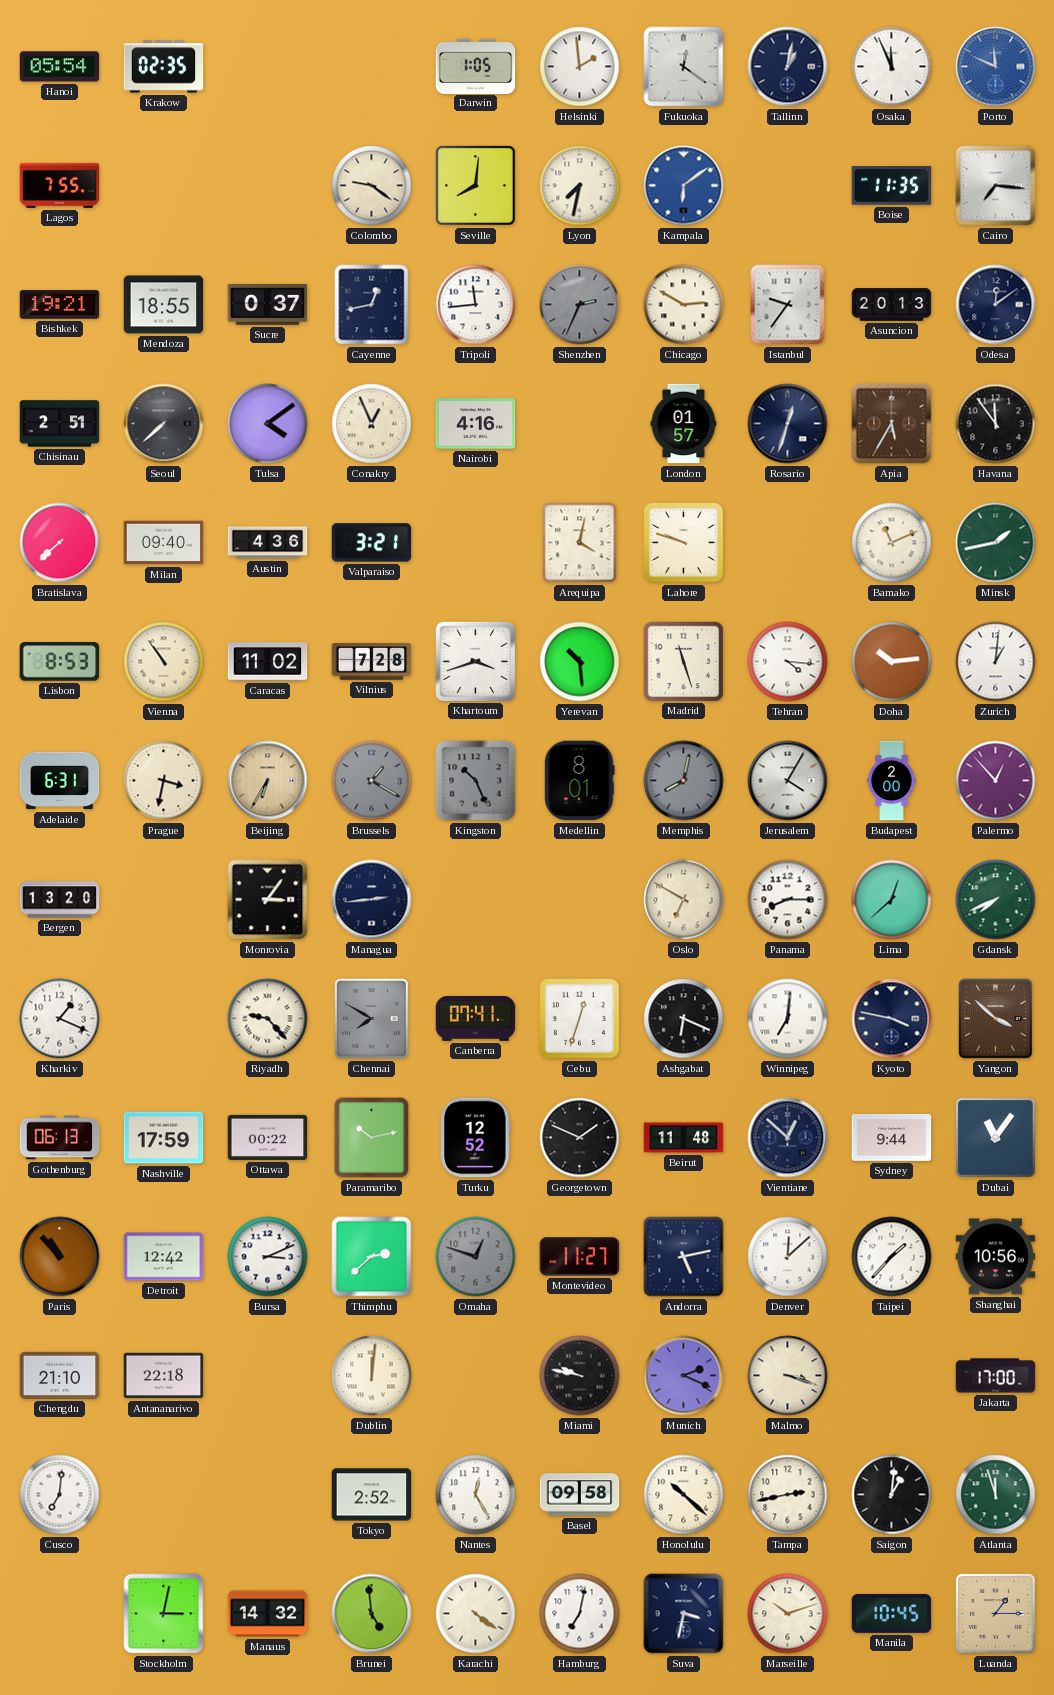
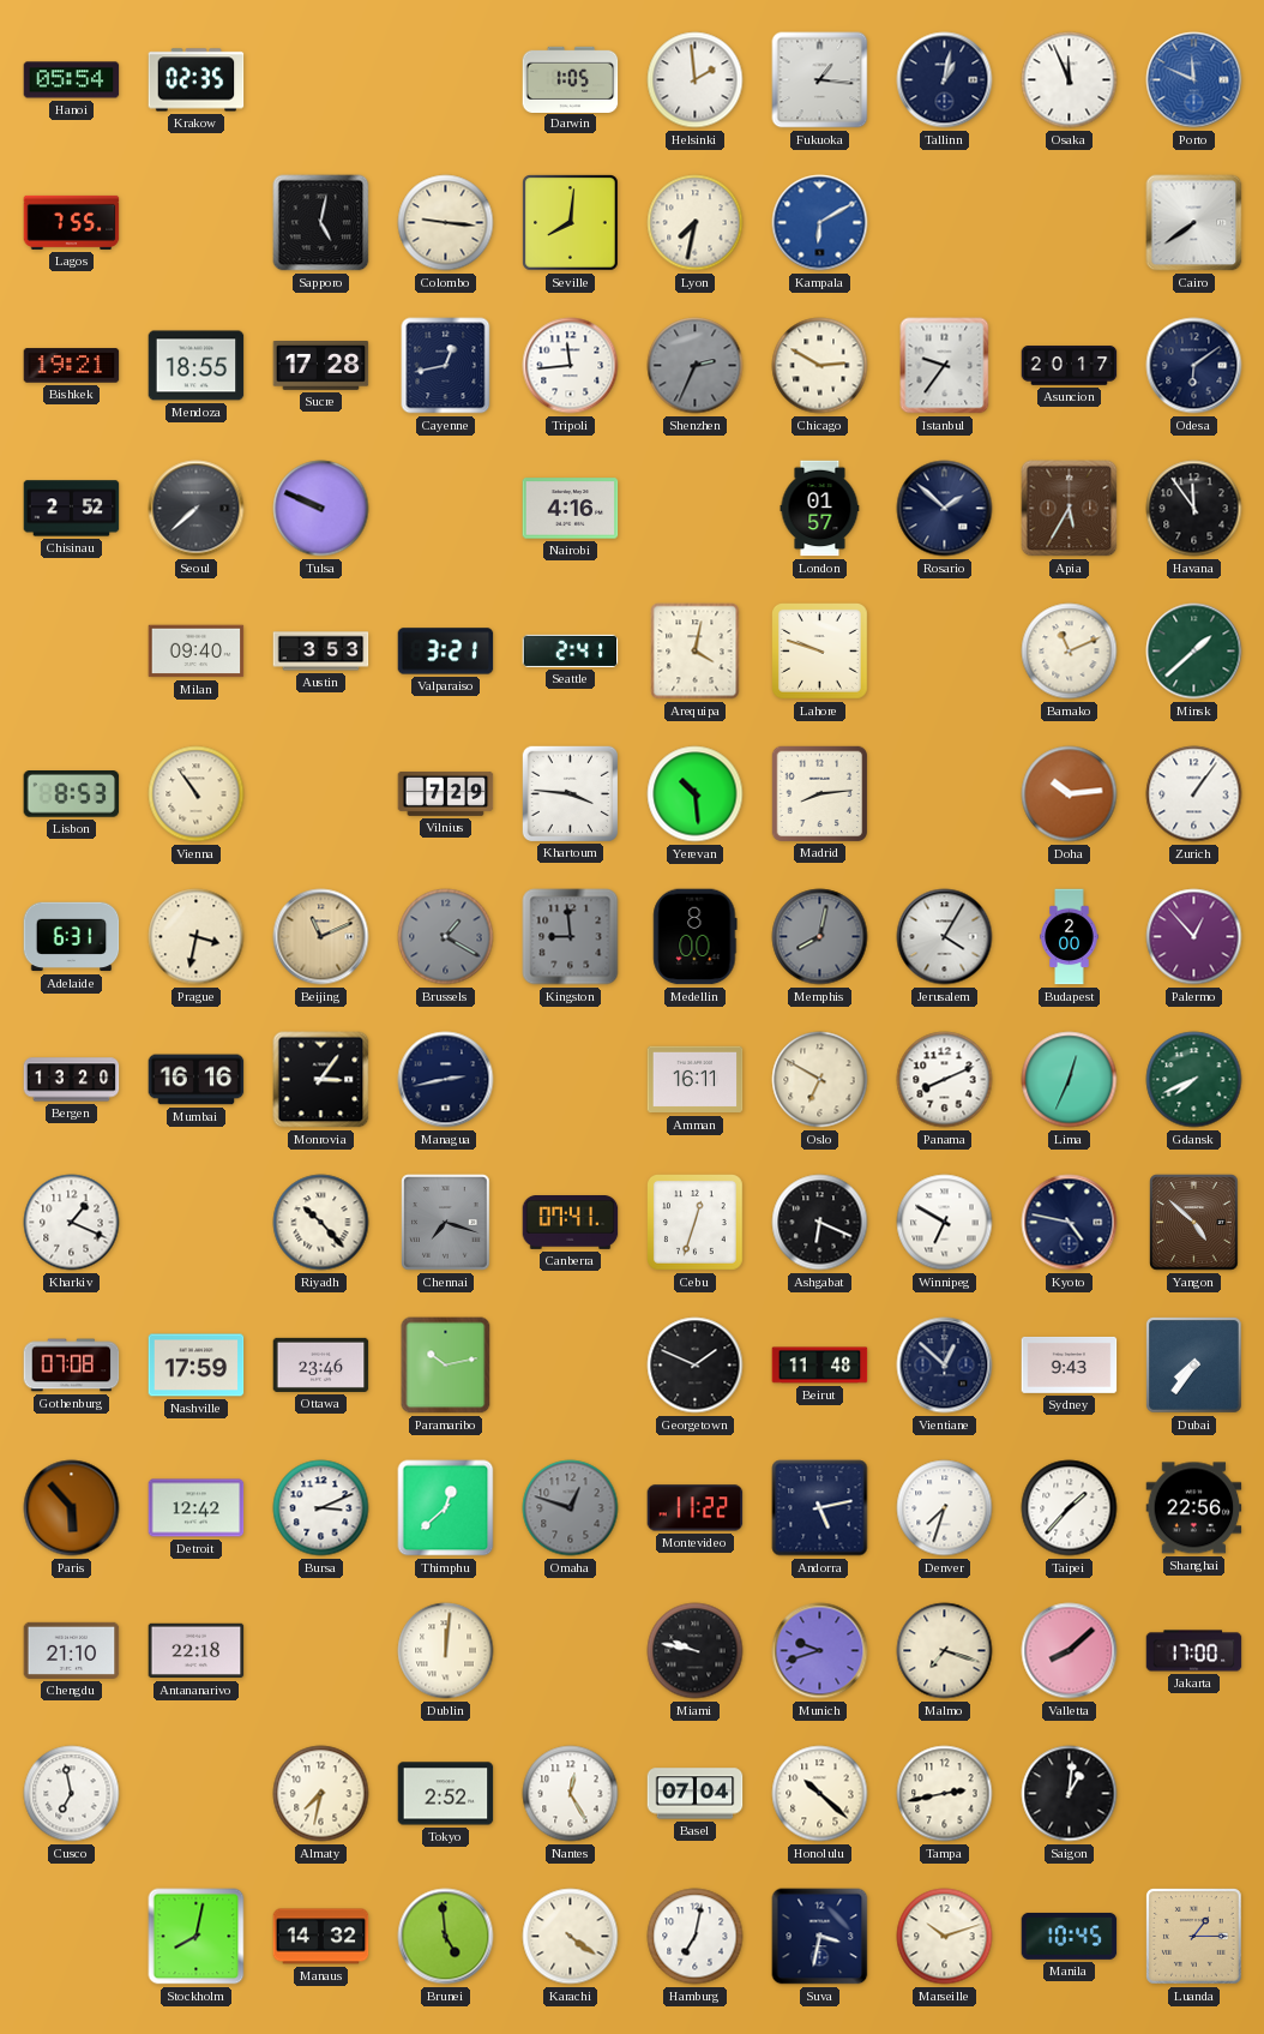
Fukuoka: 12:21 -> 1:16
Sapporo: none -> 5:02
Colombo: 9:21 -> 9:16
Kampala: 6:09 -> 6:10
Boise: 11:35 -> none
Cairo: 7:16 -> 7:39
Sucre: 0:37 -> 17:28
Asuncion: 20:13 -> 20:17
Odesa: 12:09 -> 6:09
Chisinau: 2:51 -> 2:52
Tulsa: 4:09 -> 9:49
Conakry: 12:56 -> none
Rosario: 12:33 -> 1:52
Bratislava: 7:38 -> none
Austin: 4:36 -> 3:53
Seattle: none -> 2:41
Minsk: 1:43 -> 1:38
Caracas: 11:02 -> none
Vilnius: 7:28 -> 7:29
Khartoum: 3:42 -> 3:46
Madrid: 11:27 -> 8:14
Tehran: 4:16 -> none
Zurich: 1:01 -> 1:06
Beijing: 6:35 -> 11:11
Kingston: 10:26 -> 8:59
Medellin: 8:01 -> 8:00
Mumbai: none -> 16:16
Managua: 2:44 -> 2:43
Amman: none -> 16:11
Panama: 8:15 -> 8:11
Lima: 12:38 -> 12:34
Riyadh: 9:23 -> 10:23
Chennai: 7:50 -> 7:18
Winnipeg: 7:01 -> 6:50
Kyoto: 3:47 -> 4:47
Yangon: 3:52 -> 4:52
Gothenburg: 06:13 -> 07:08
Ottawa: 00:22 -> 23:46
Turku: 12:52 -> none
Sydney: 9:44 -> 9:43
Dubai: 11:06 -> 7:36
Paris: 10:53 -> 5:53
Thimphu: 2:38 -> 12:38
Montevideo: 11:27 -> 11:22
Denver: 12:08 -> 7:33
Shanghai: 10:56 -> 22:56
Munich: 2:19 -> 9:42
Malmo: 3:18 -> 7:18
Valletta: none -> 8:08
Cusco: 7:01 -> 6:58
Almaty: none -> 7:32
Basel: 09:58 -> 07:04
Atlanta: 11:57 -> none
Stockholm: 3:02 -> 8:02
